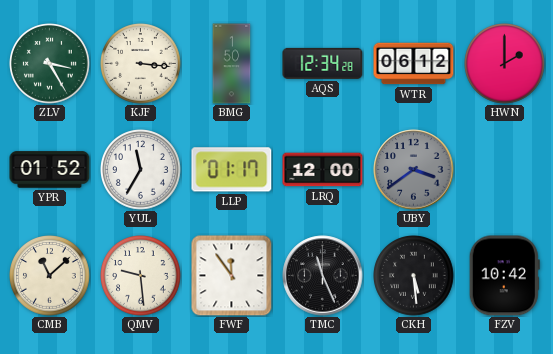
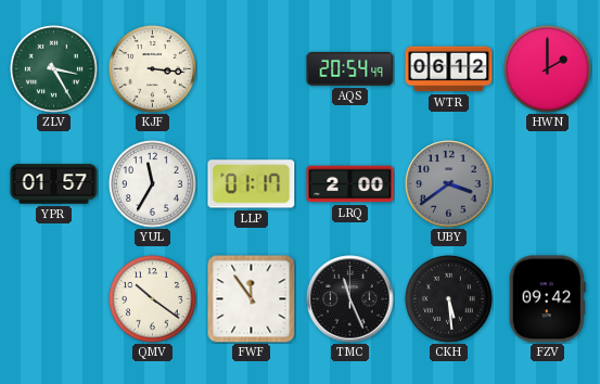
BMG: 1:50 -> none
AQS: 12:34 -> 20:54
YPR: 01:52 -> 01:57
LRQ: 12:00 -> 2:00
CMB: 11:08 -> none
QMV: 9:29 -> 10:21
FZV: 10:42 -> 09:42
